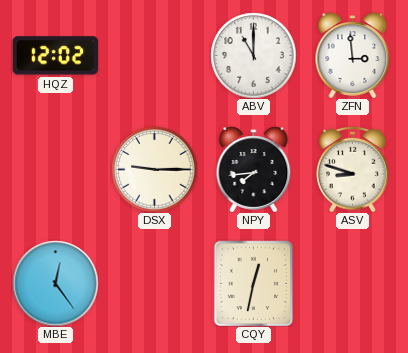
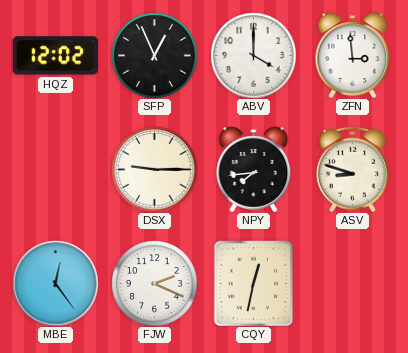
SFP: none -> 12:56
ABV: 11:00 -> 4:00
FJW: none -> 2:19
